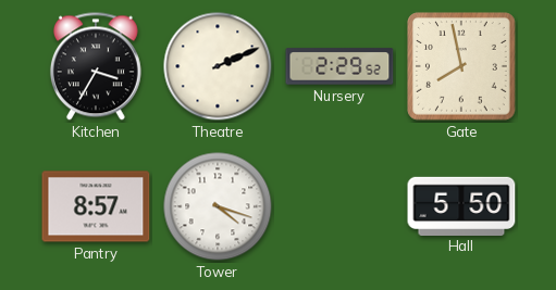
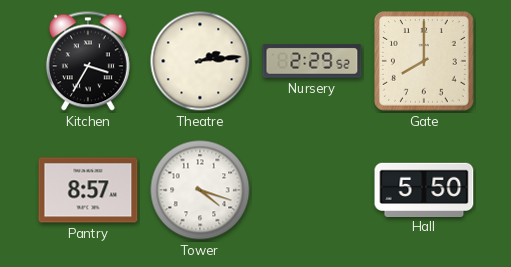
Theatre: 2:11 -> 2:14
Gate: 7:58 -> 8:00
